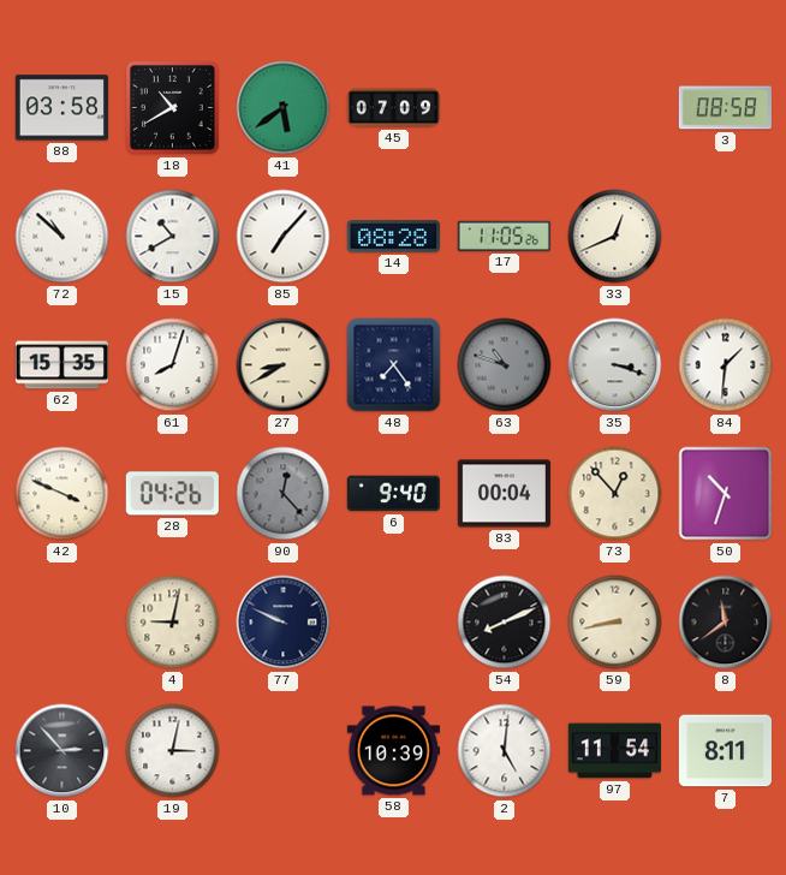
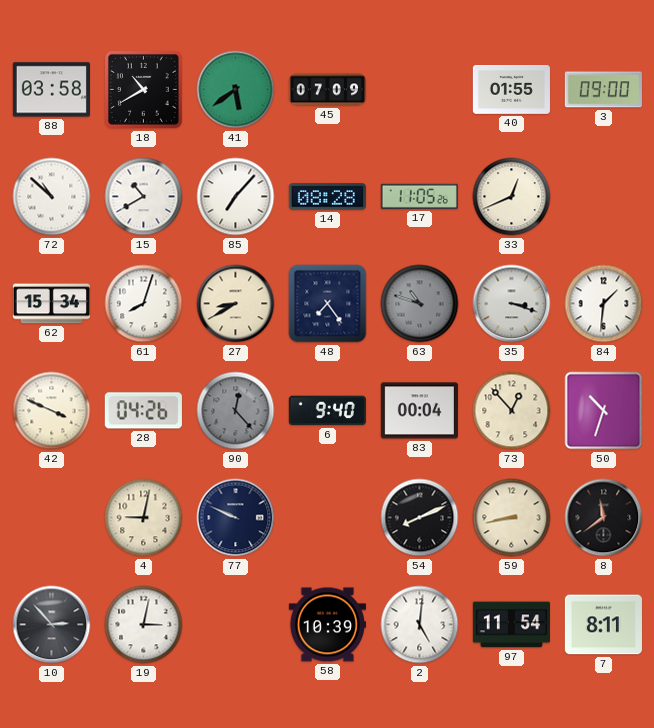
40: none -> 01:55
3: 08:58 -> 09:00
62: 15:35 -> 15:34
